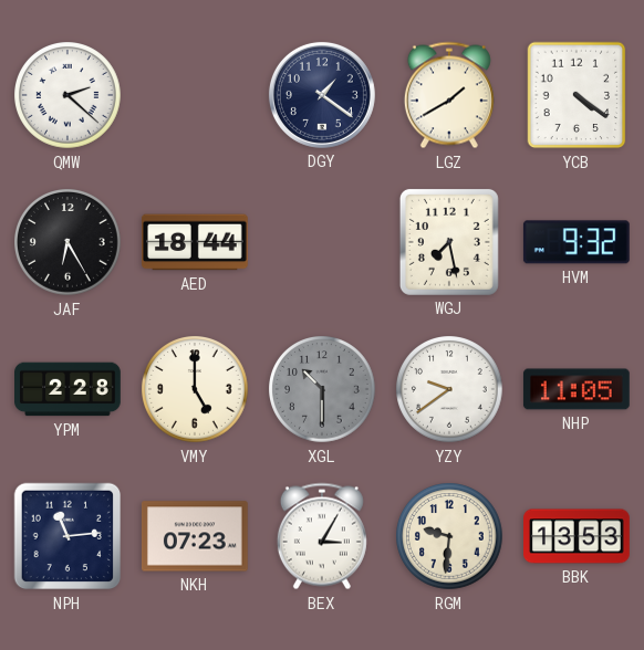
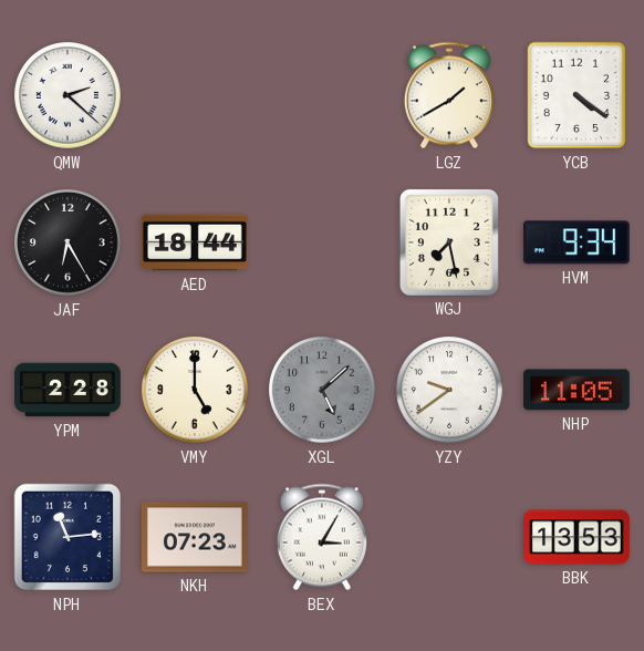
DGY: 1:21 -> none
HVM: 9:32 -> 9:34
XGL: 10:30 -> 5:08
RGM: 9:31 -> none
